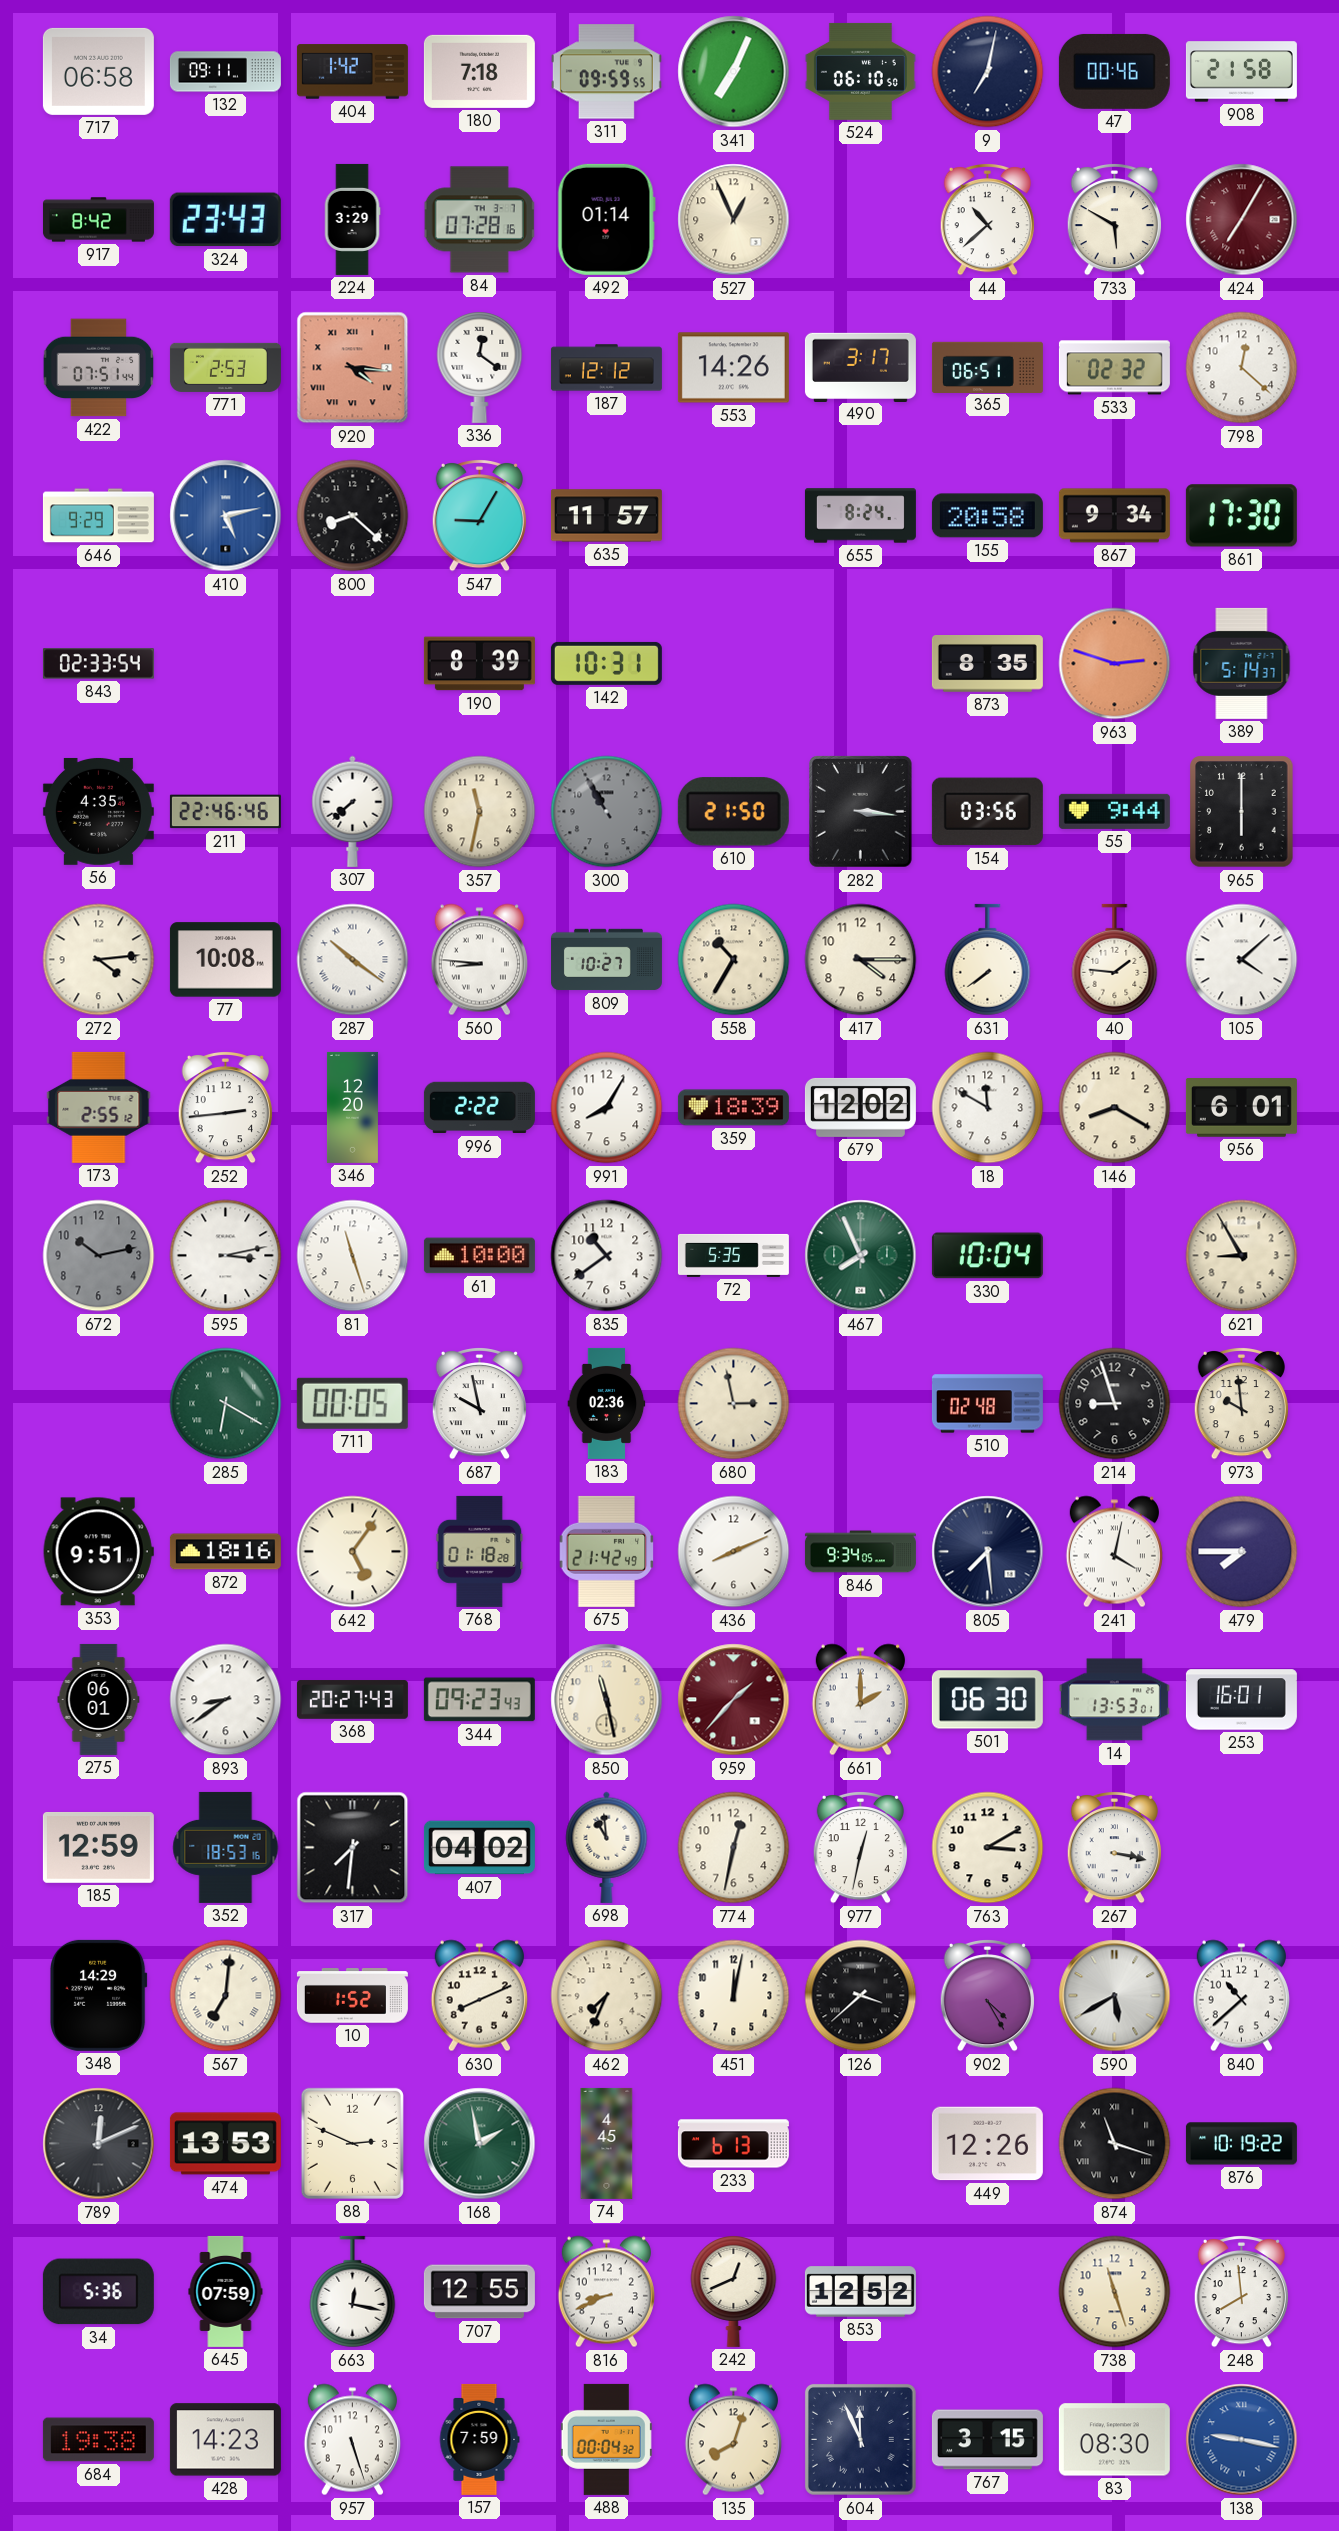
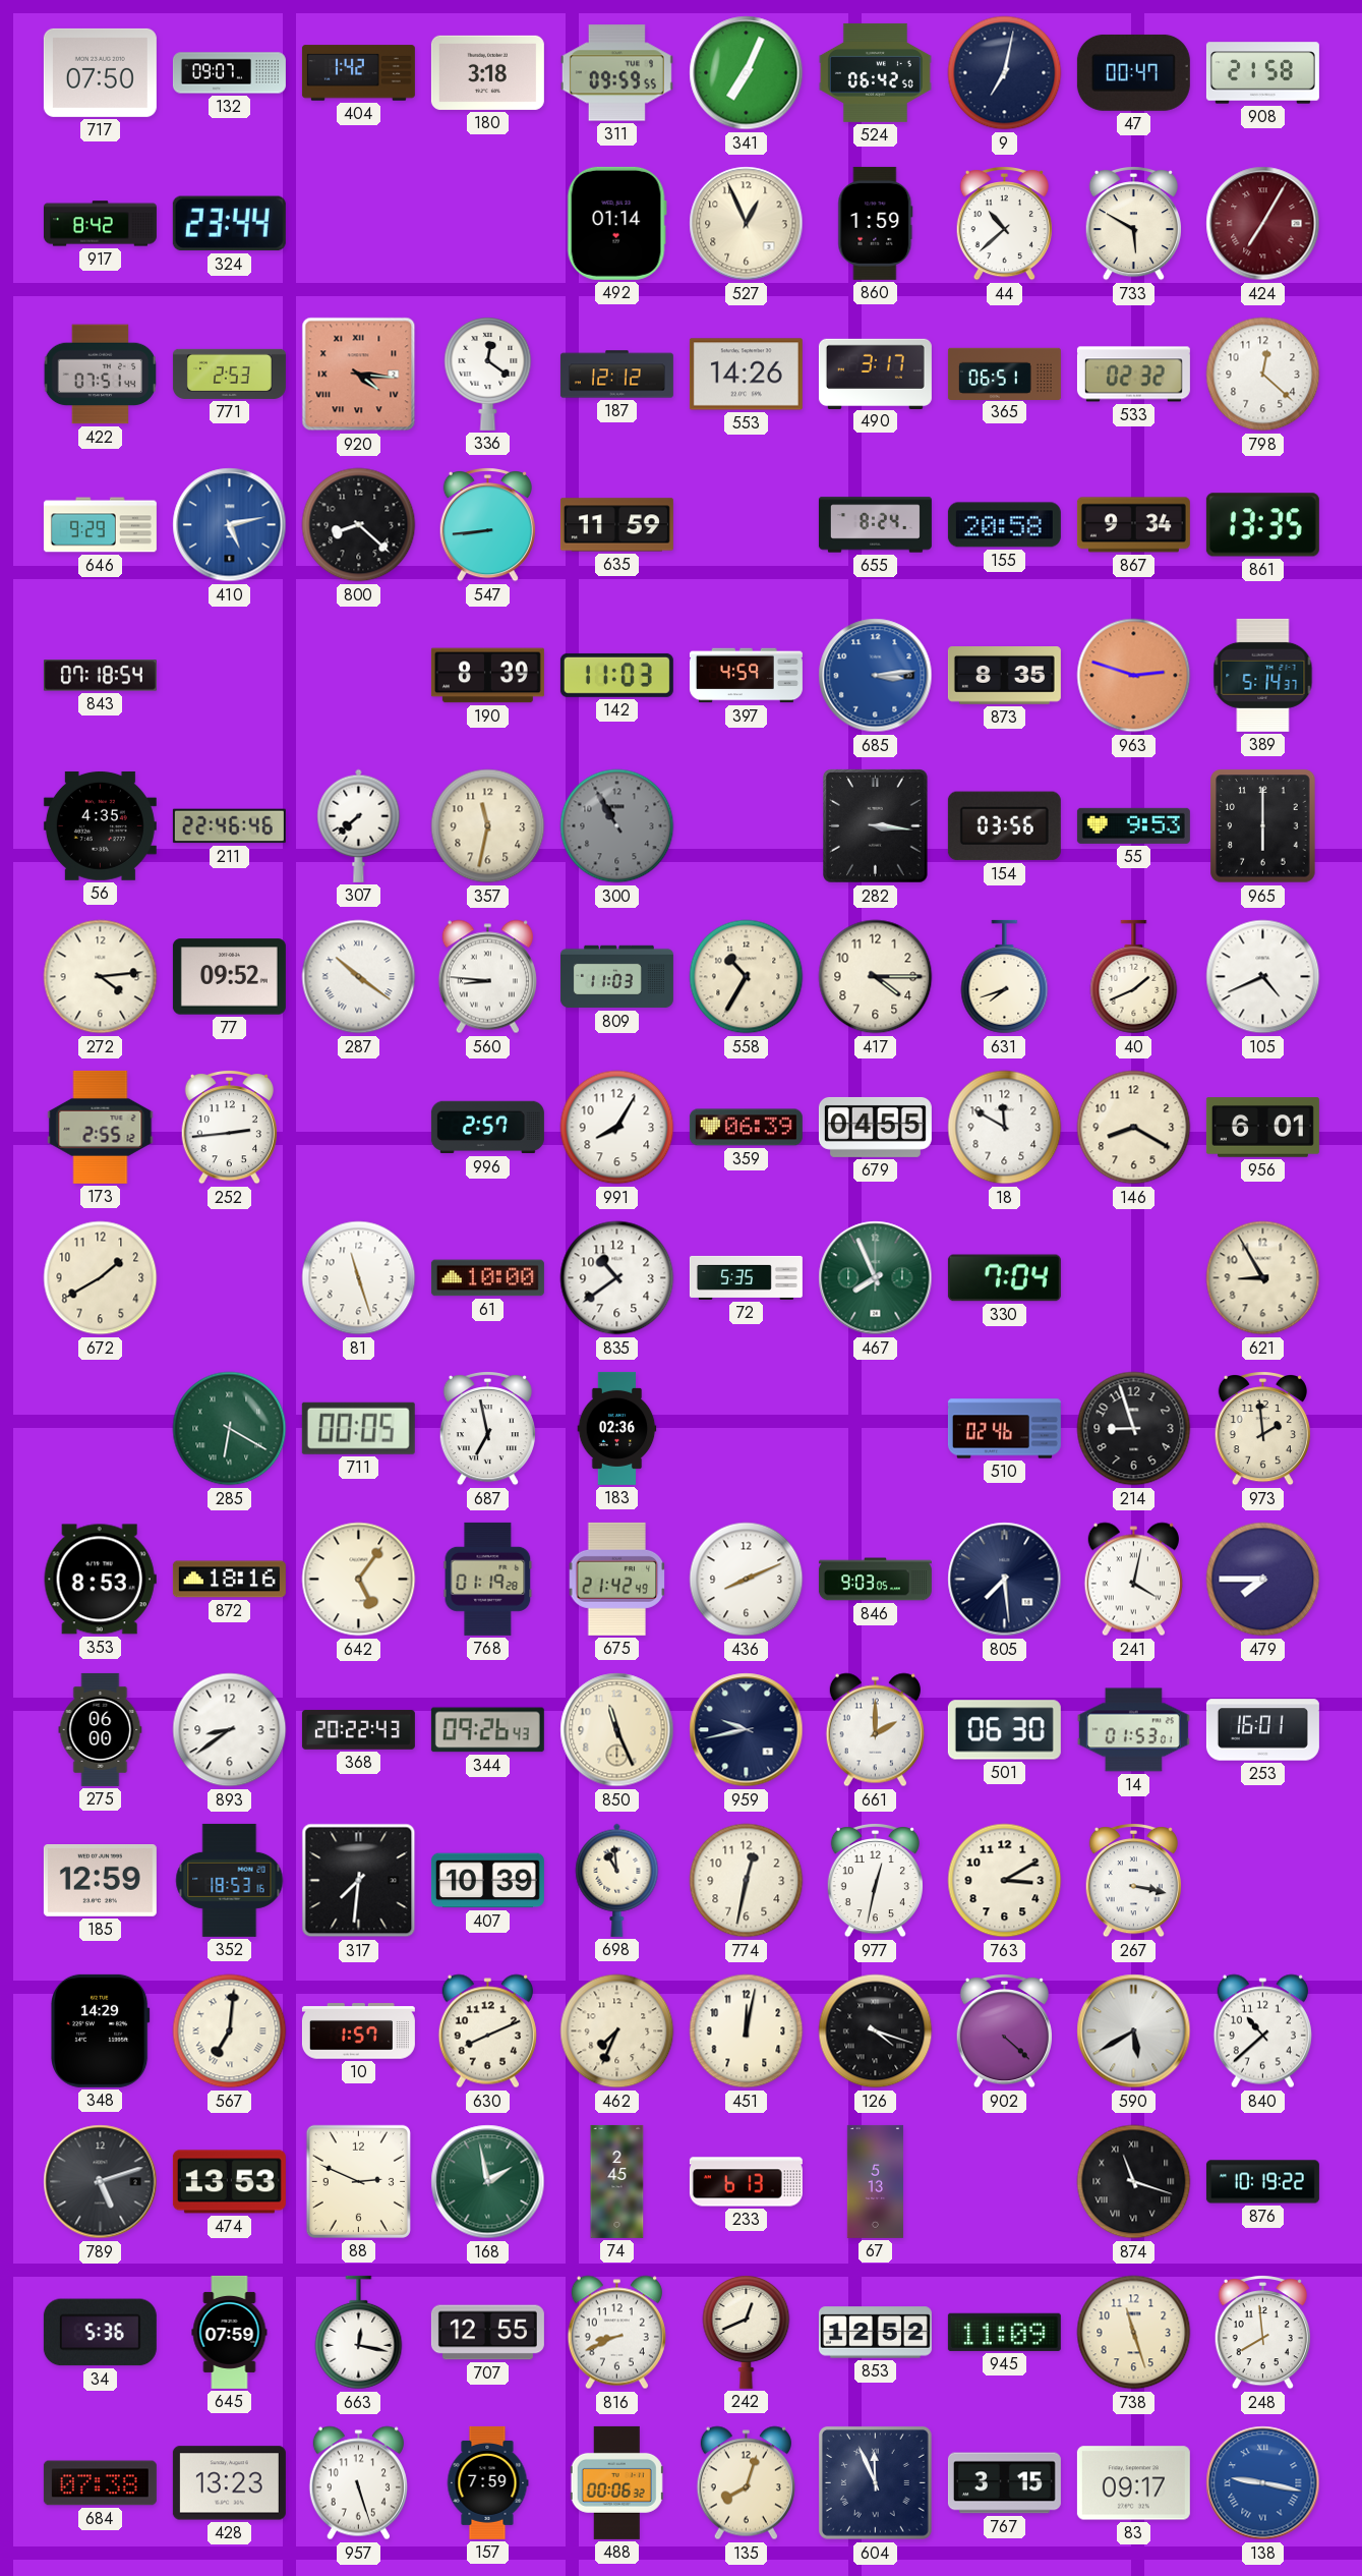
717: 06:58 -> 07:50
132: 09:11 -> 09:07
180: 7:18 -> 3:18
524: 06:10 -> 06:42
47: 00:46 -> 00:47
324: 23:43 -> 23:44
224: 3:29 -> none
84: 07:28 -> none
860: none -> 1:59
547: 9:05 -> 8:44
635: 11:57 -> 11:59
861: 17:30 -> 13:35
843: 02:33 -> 07:18
142: 10:31 -> 11:03
397: none -> 4:59
685: none -> 3:14
610: 21:50 -> none
55: 9:44 -> 9:53
77: 10:08 -> 09:52
809: 10:27 -> 11:03
631: 7:39 -> 7:42
40: 1:46 -> 1:41
105: 4:08 -> 4:41
346: 12:20 -> none
996: 2:22 -> 2:57
359: 18:39 -> 06:39
679: 12:02 -> 04:55
672: 10:13 -> 1:40
672 dial: grey -> cream
595: 3:13 -> none
330: 10:04 -> 7:04
687: 9:58 -> 6:58
680: 2:58 -> none
510: 02:48 -> 02:46
973: 9:59 -> 1:59
353: 9:51 -> 8:53
768: 01:18 -> 01:19
846: 9:34 -> 9:03
275: 06:01 -> 06:00
368: 20:27 -> 20:22
344: 09:23 -> 09:26
850: 11:28 -> 11:26
959: 1:37 -> 9:43
959 dial: burgundy -> navy
14: 13:53 -> 01:53
407: 04:02 -> 10:39
10: 1:52 -> 1:57
126: 3:38 -> 4:18
902: 4:25 -> 4:22
789: 12:11 -> 5:12
74: 4:45 -> 2:45
67: none -> 5:13
449: 12:26 -> none
945: none -> 11:09
684: 19:38 -> 07:38
428: 14:23 -> 13:23
488: 00:04 -> 00:06
83: 08:30 -> 09:17
